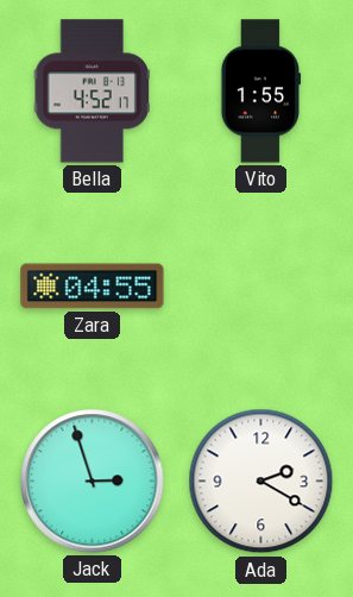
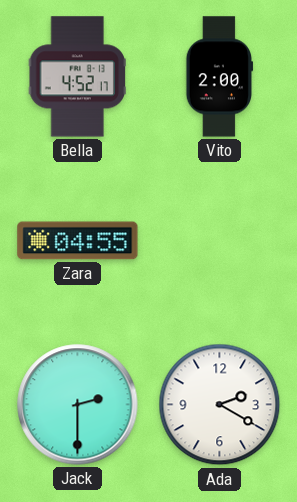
Vito: 1:55 -> 2:00
Jack: 2:57 -> 2:30
